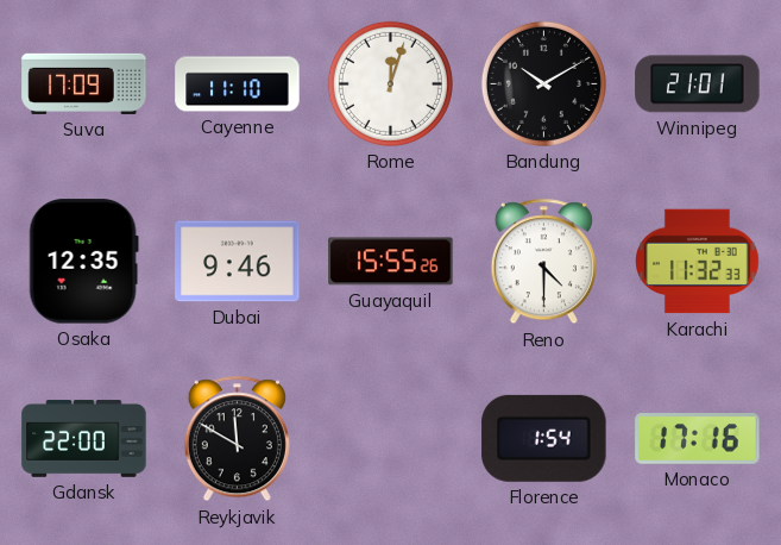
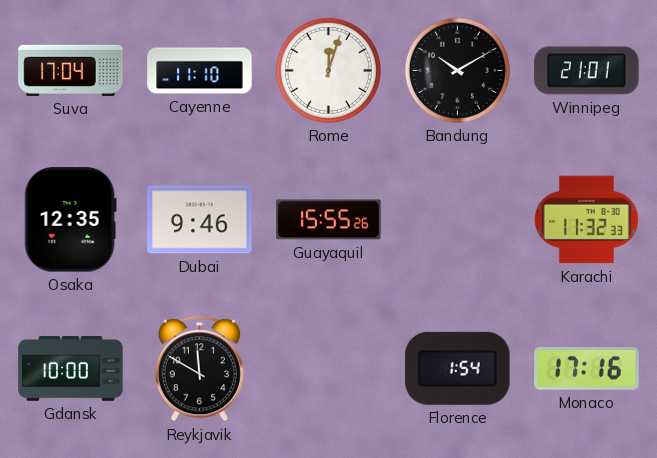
Suva: 17:09 -> 17:04
Reno: 4:30 -> none
Gdansk: 22:00 -> 10:00
